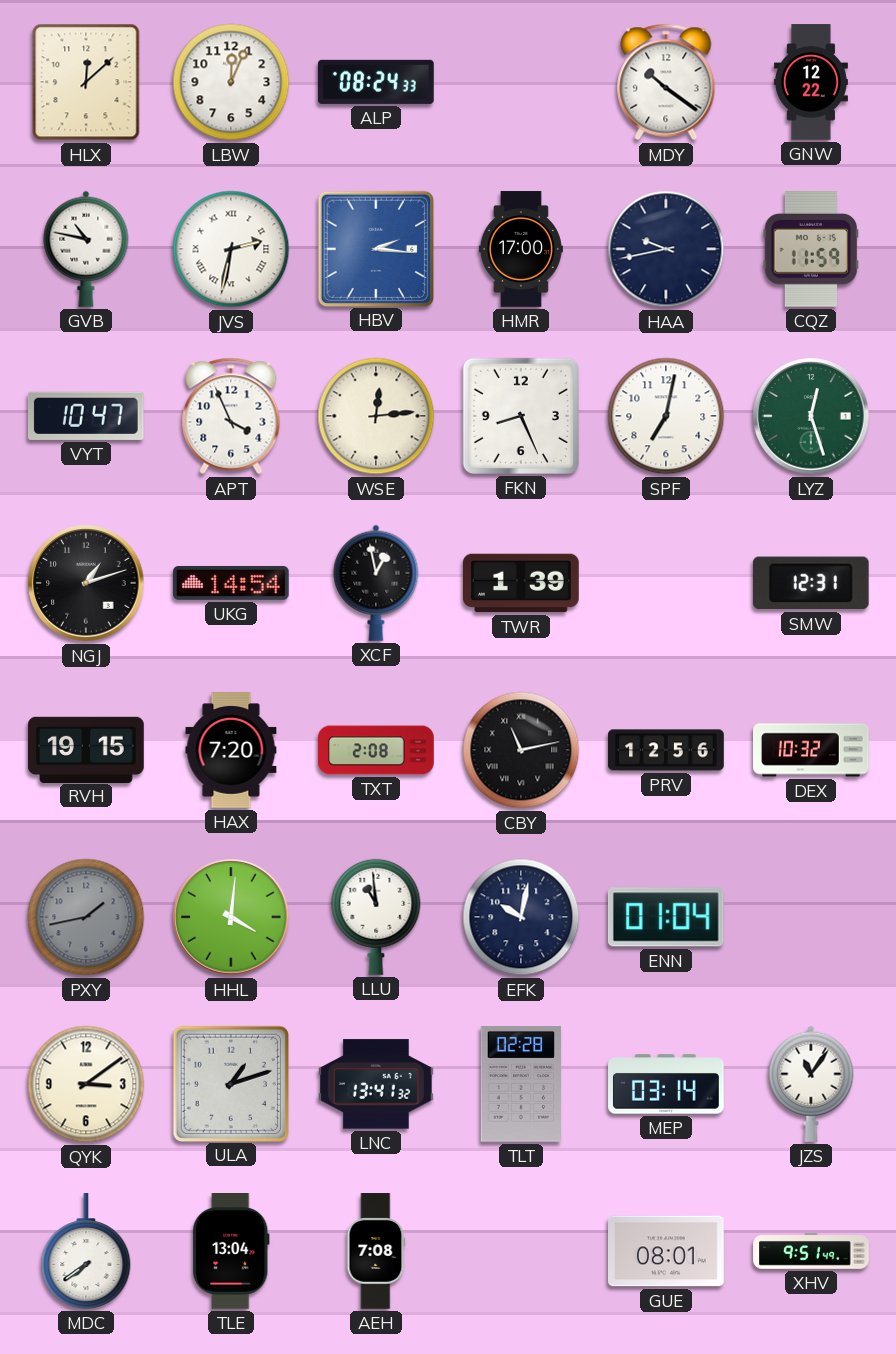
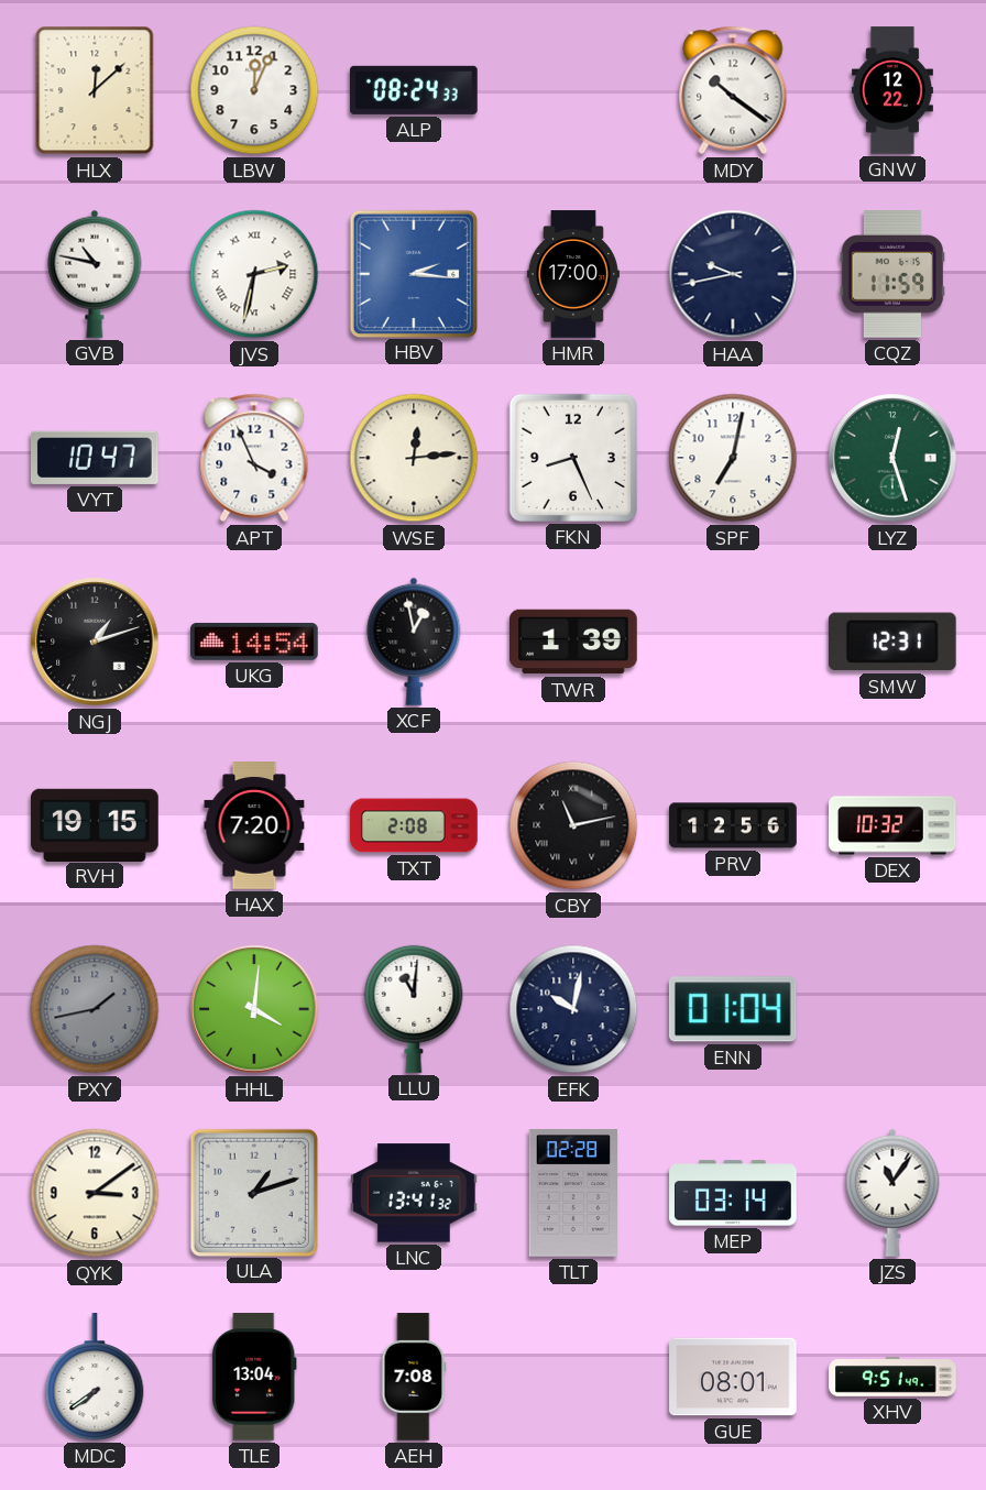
LLU: 10:59 -> 11:01
